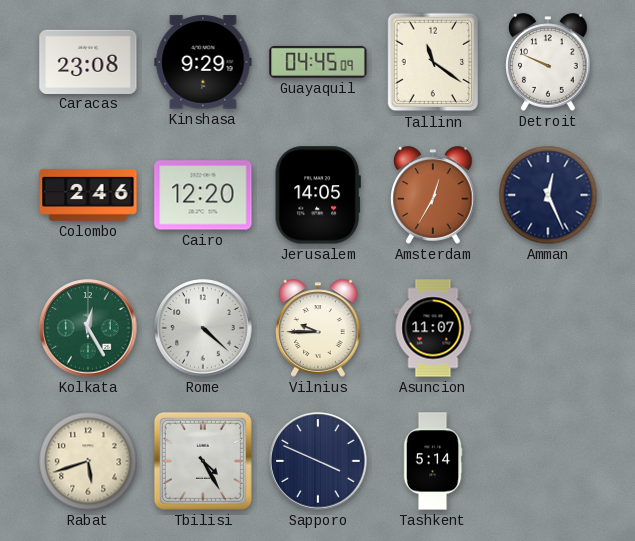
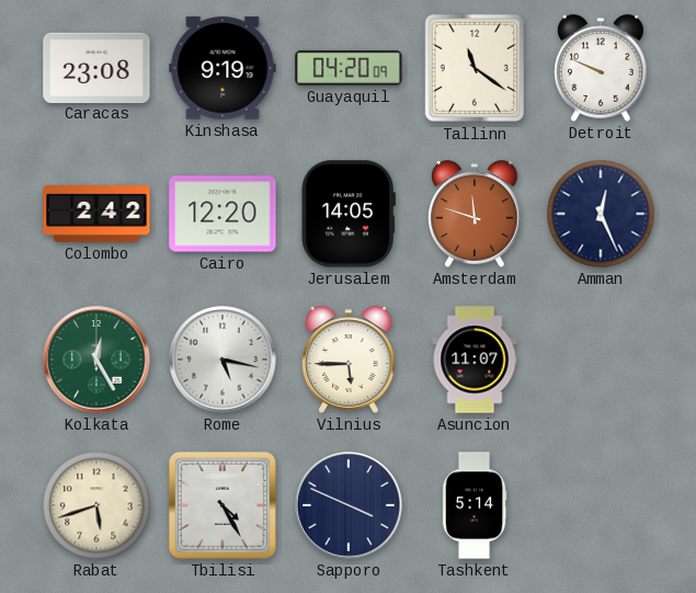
Kinshasa: 9:29 -> 9:19
Guayaquil: 04:45 -> 04:20
Colombo: 2:46 -> 2:42
Amsterdam: 12:35 -> 11:48
Rome: 4:22 -> 5:17
Vilnius: 9:45 -> 5:45
